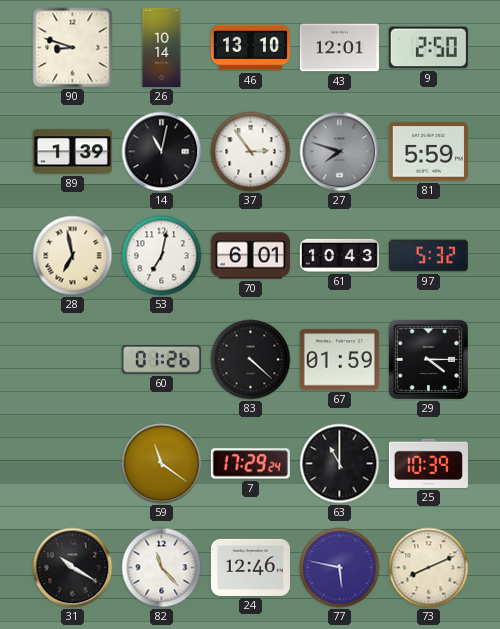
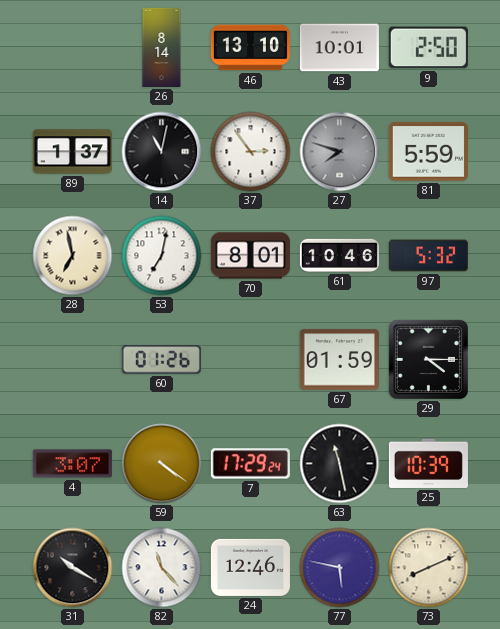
90: 8:48 -> none
26: 10:14 -> 8:14
43: 12:01 -> 10:01
89: 1:39 -> 1:37
70: 6:01 -> 8:01
61: 10:43 -> 10:46
83: 4:22 -> none
4: none -> 3:07
59: 11:21 -> 4:21
63: 11:00 -> 11:28
